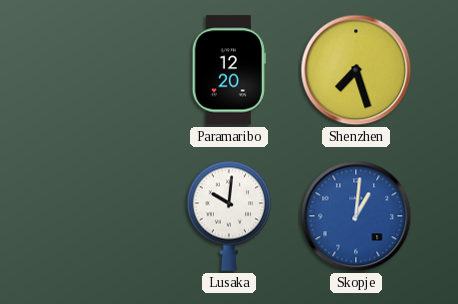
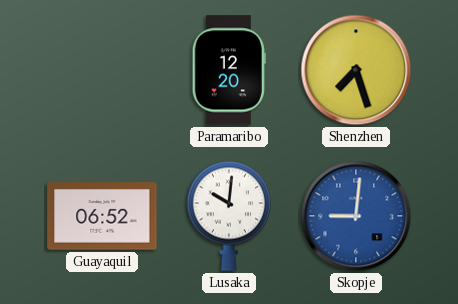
Guayaquil: none -> 06:52
Skopje: 1:01 -> 9:01
